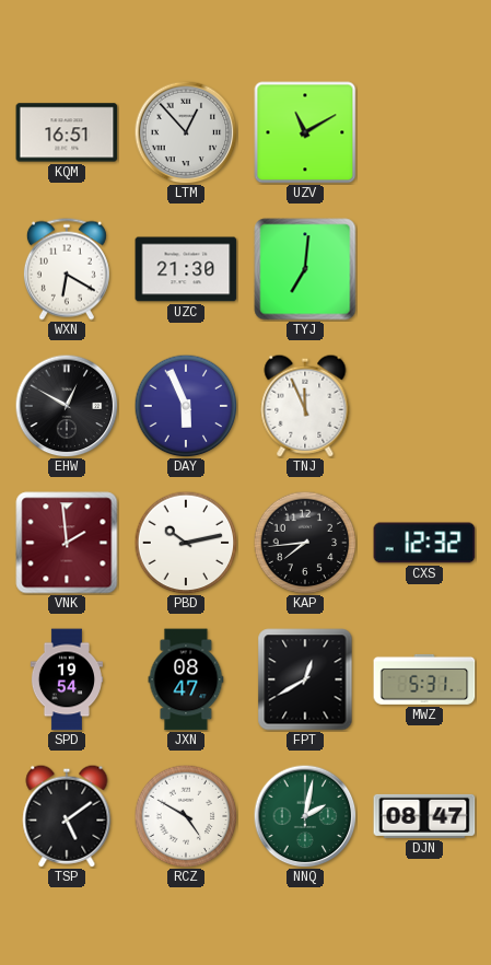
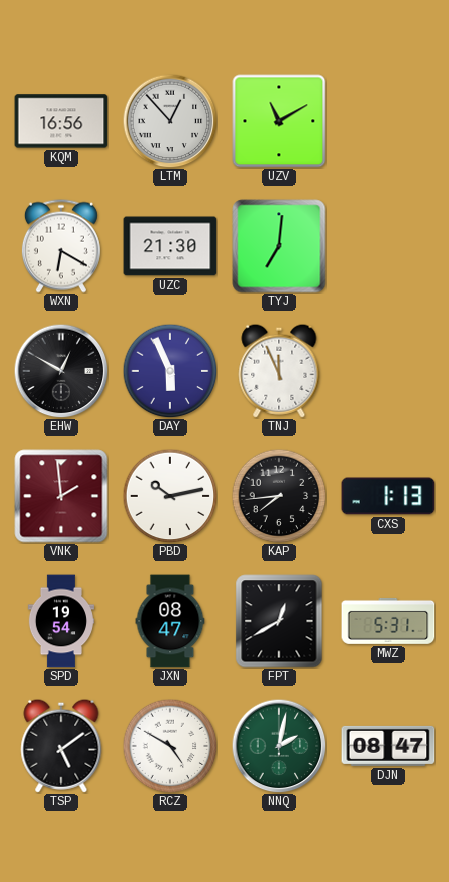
KQM: 16:51 -> 16:56
CXS: 12:32 -> 1:13
